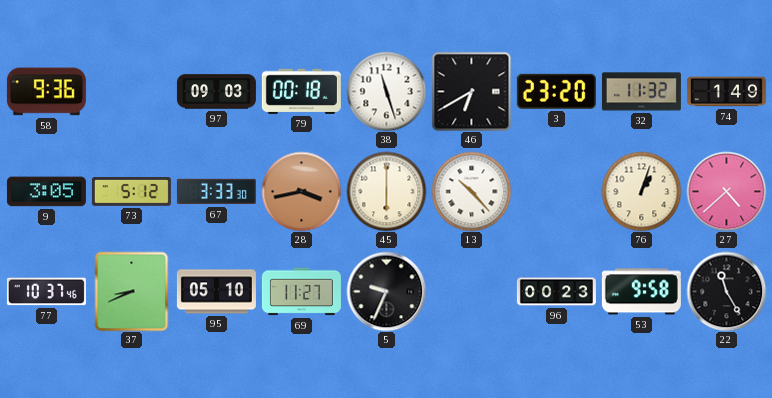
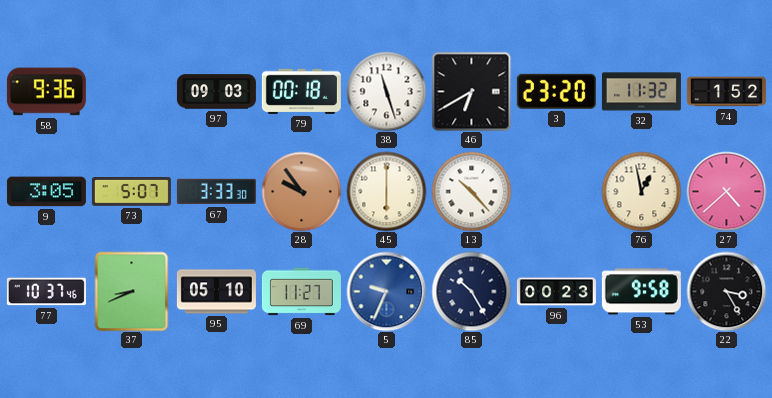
74: 1:49 -> 1:52
73: 5:12 -> 5:07
28: 3:43 -> 9:54
76: 1:03 -> 12:58
5 dial: black -> blue
85: none -> 10:25
22: 11:25 -> 3:25
